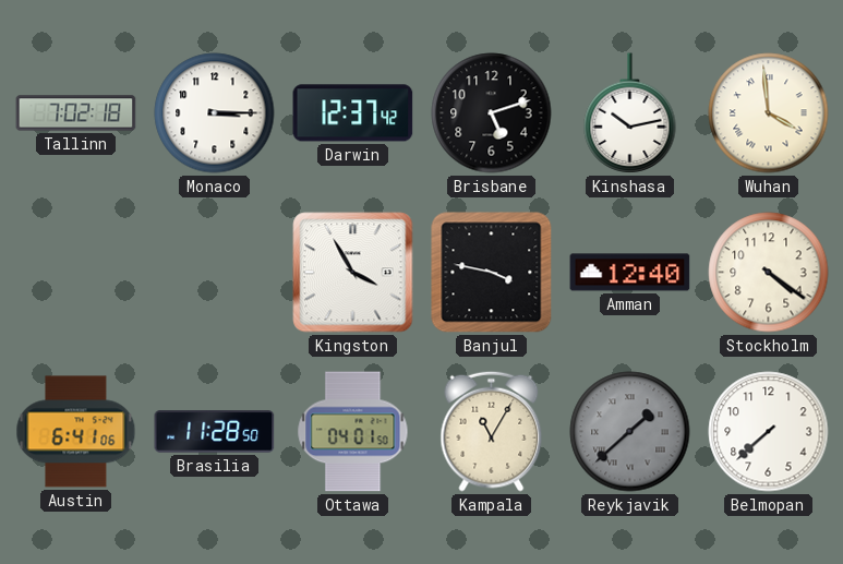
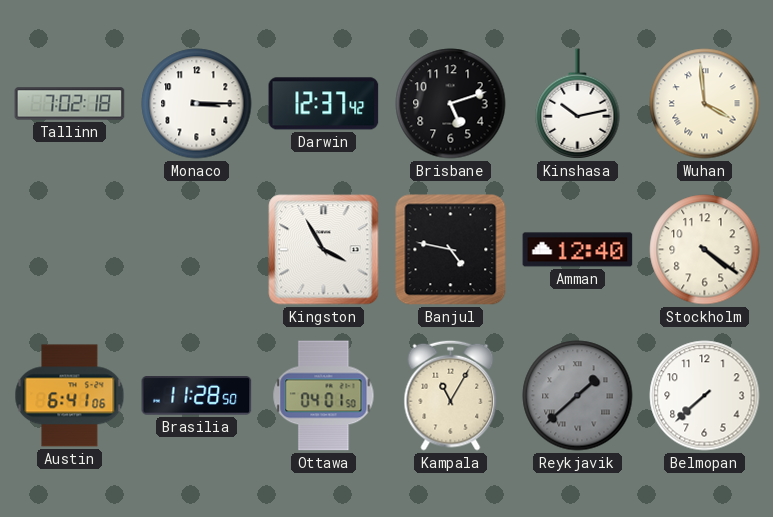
Banjul: 3:47 -> 4:47
